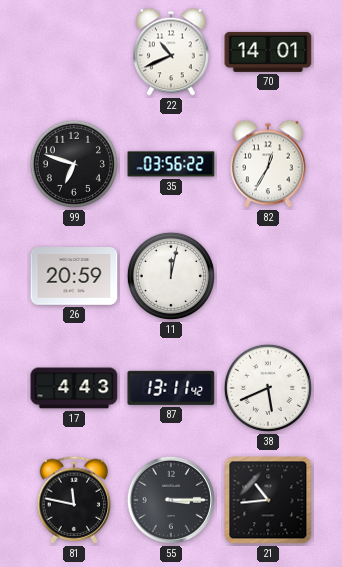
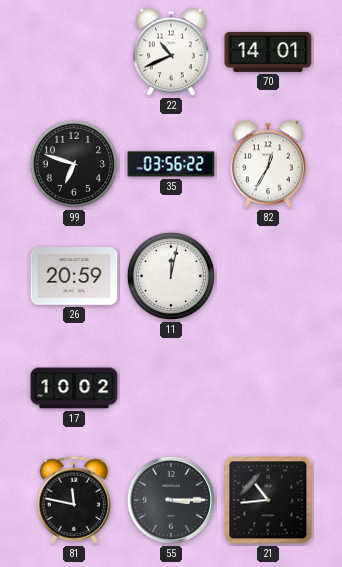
17: 4:43 -> 10:02
87: 13:11 -> none
38: 5:41 -> none
